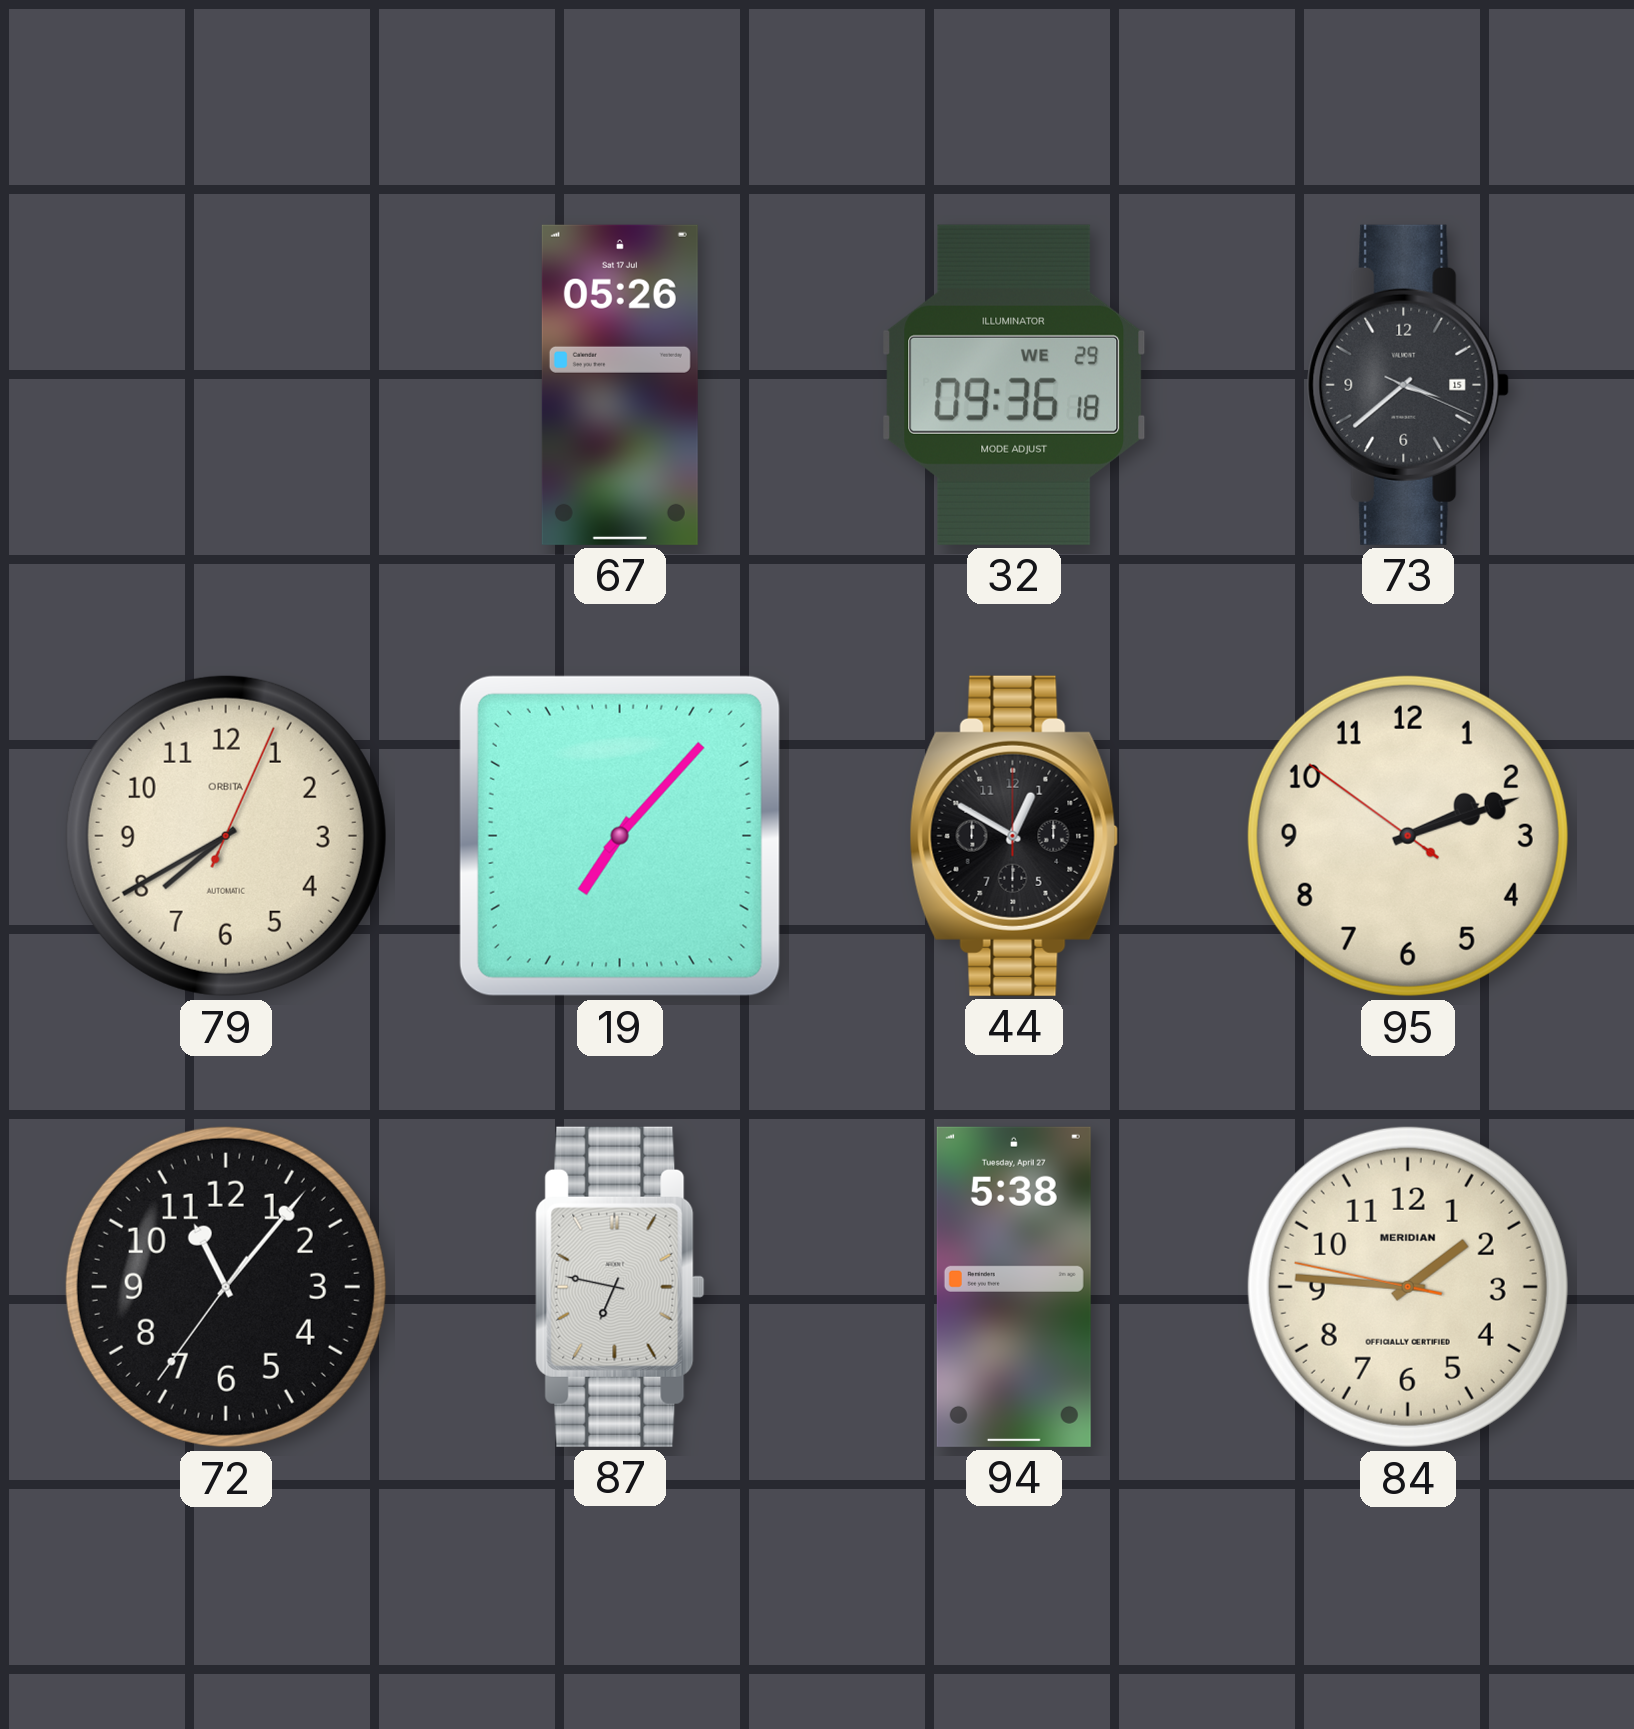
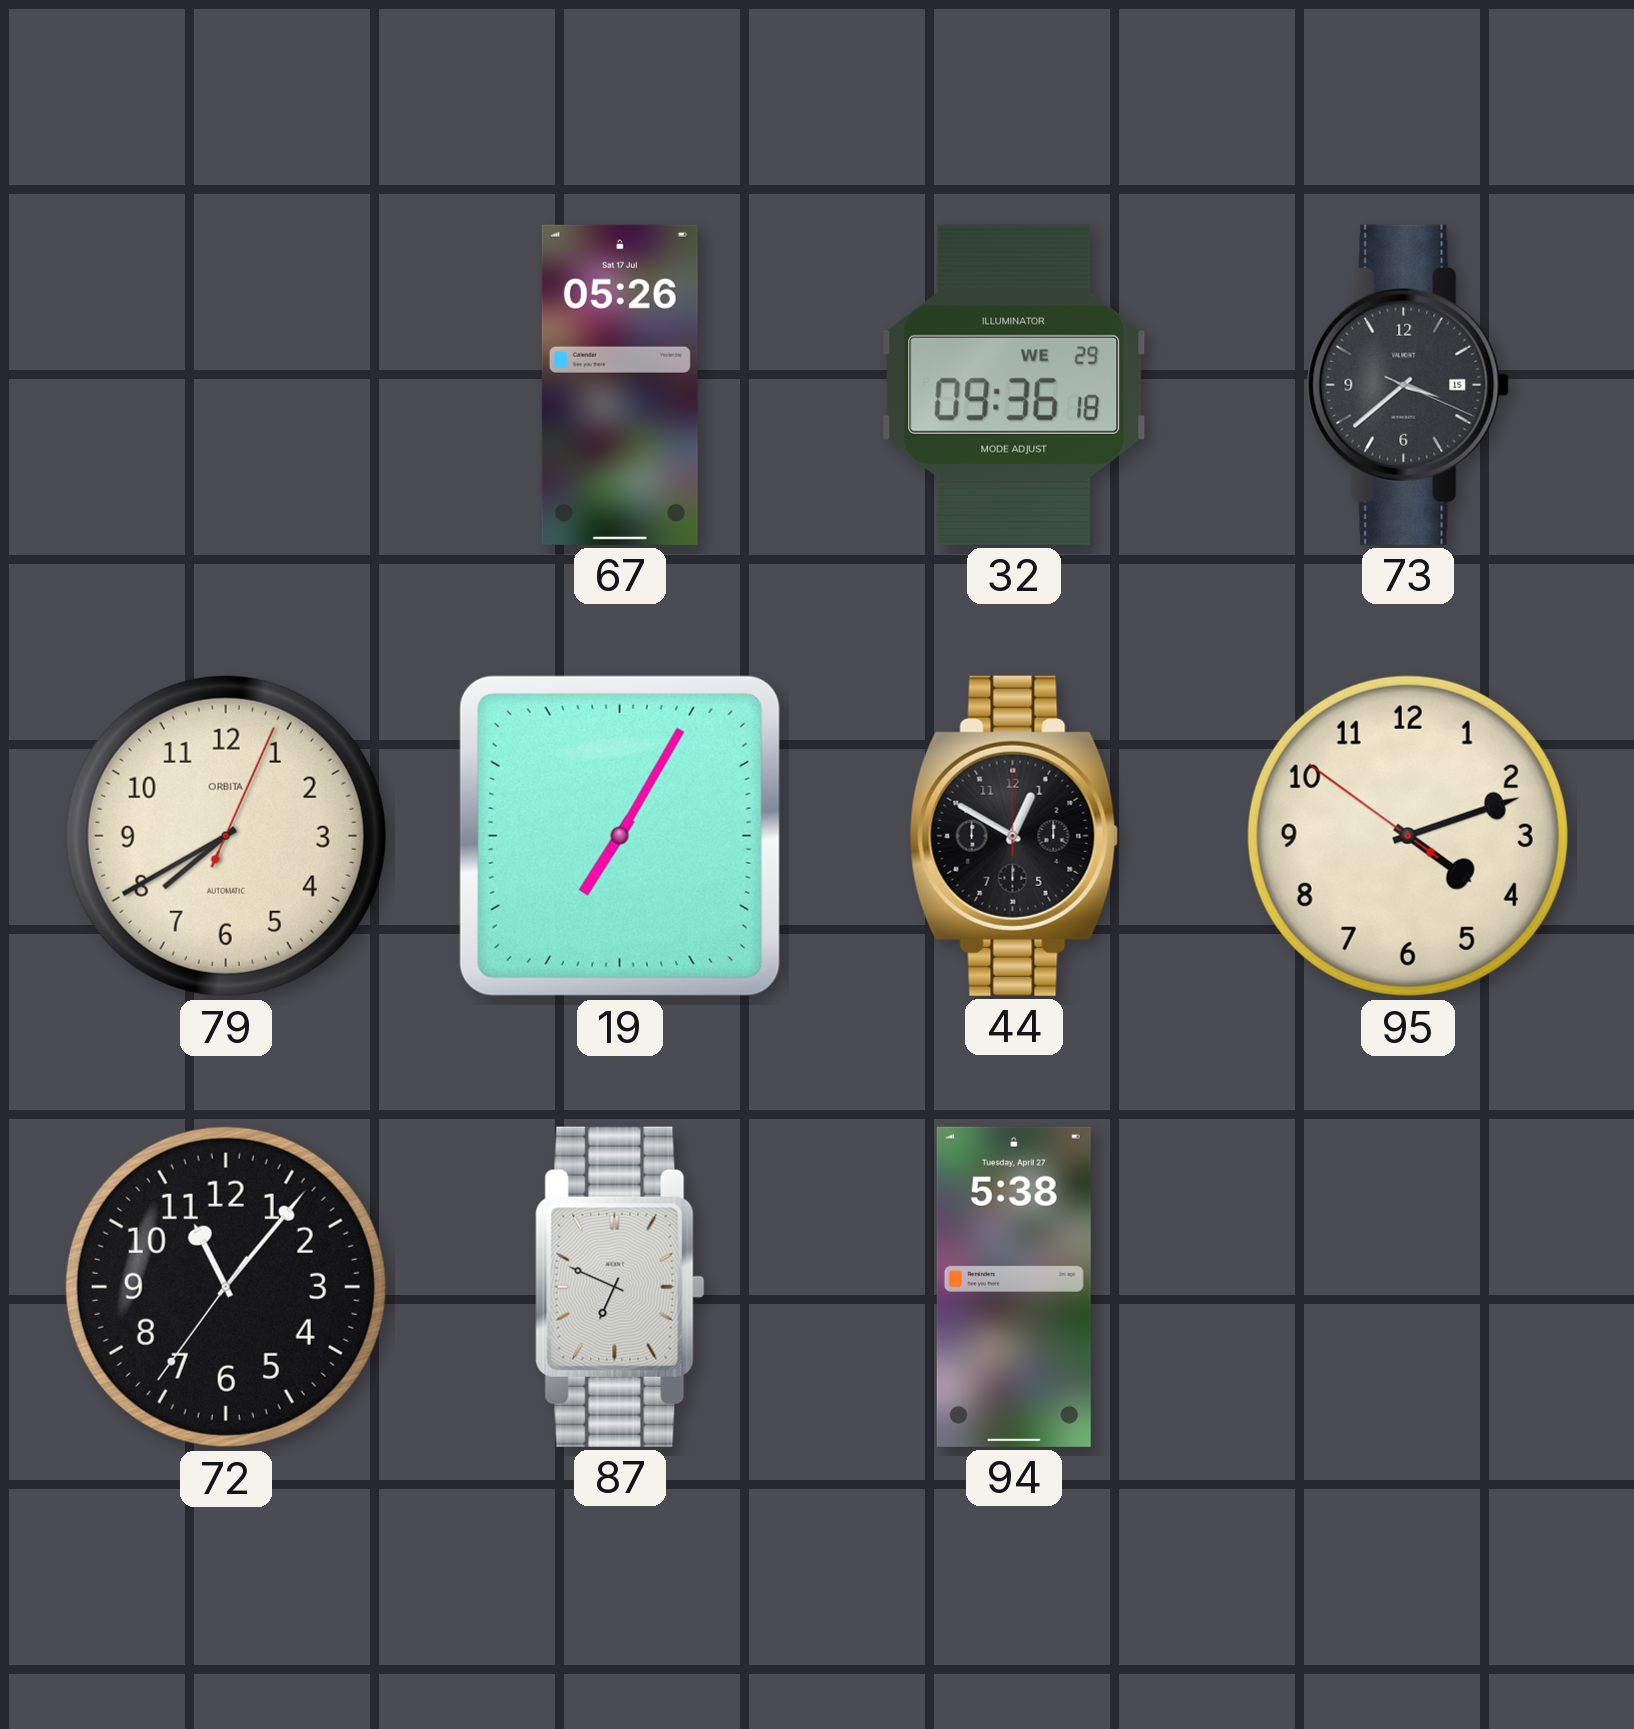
19: 7:07 -> 7:05
95: 2:11 -> 4:11
87: 6:47 -> 6:49
84: 1:45 -> none
